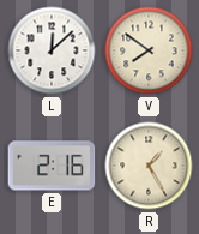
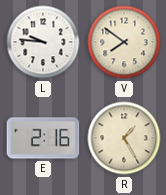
L: 12:08 -> 9:46
